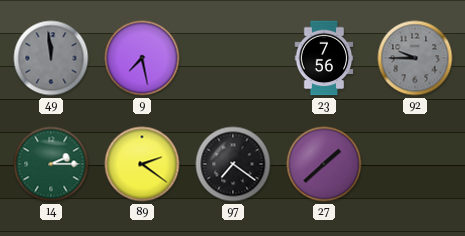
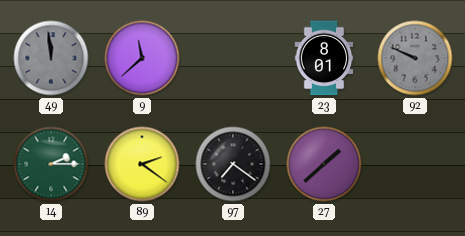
9: 7:28 -> 11:38
23: 7:56 -> 8:01
92: 9:45 -> 9:49
